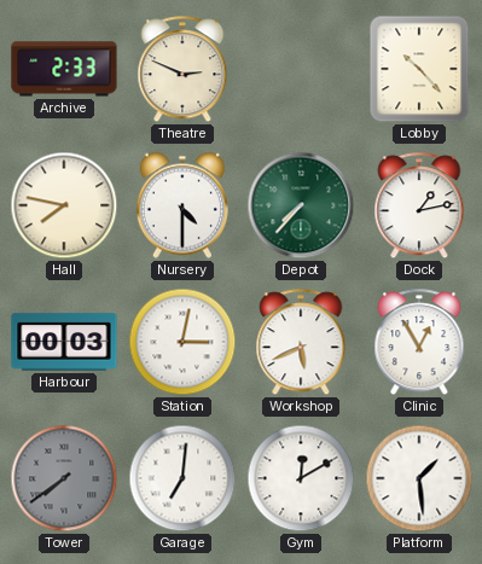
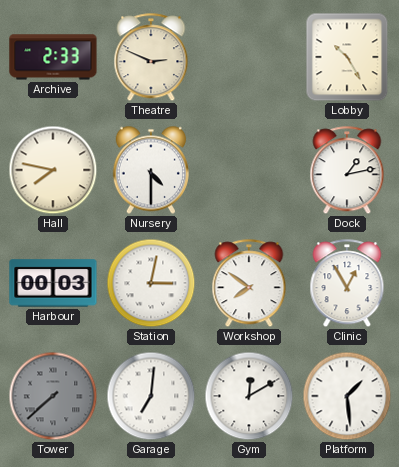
Lobby: 10:23 -> 10:25
Depot: 7:37 -> none
Workshop: 5:41 -> 7:51
Tower: 7:39 -> 7:38
